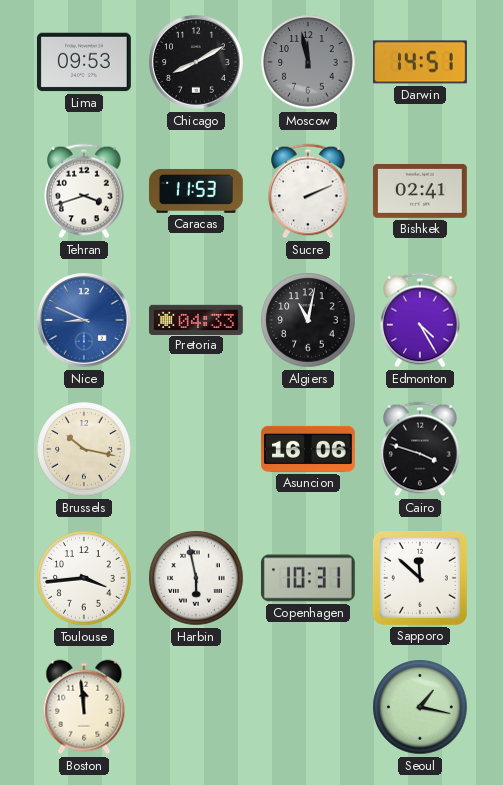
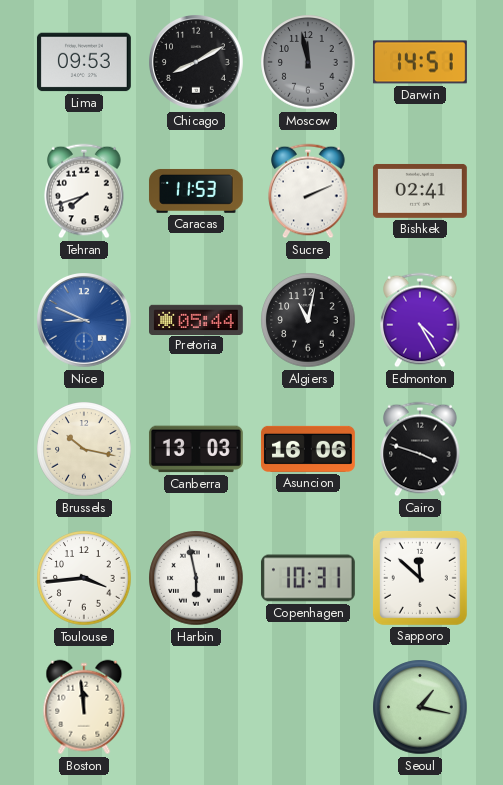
Tehran: 3:42 -> 7:42
Pretoria: 04:33 -> 05:44
Canberra: none -> 13:03
